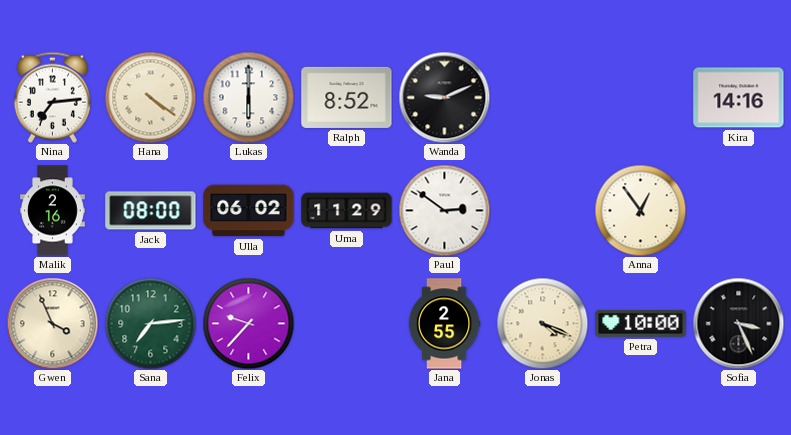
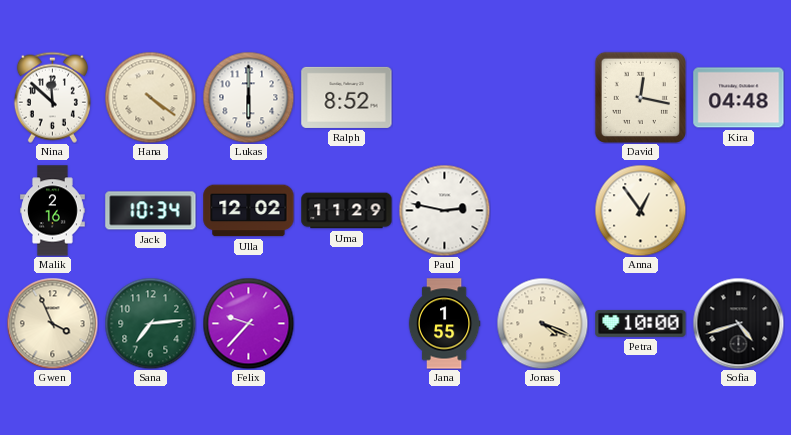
Nina: 7:14 -> 11:52
Wanda: 9:11 -> none
David: none -> 12:17
Kira: 14:16 -> 04:48
Jack: 08:00 -> 10:34
Ulla: 06:02 -> 12:02
Paul: 2:51 -> 2:47
Jana: 2:55 -> 1:55
Sofia: 3:26 -> 4:42
